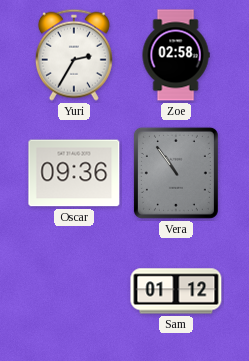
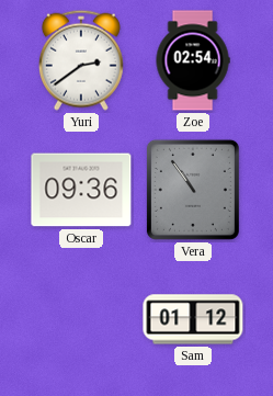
Yuri: 2:35 -> 2:39
Zoe: 02:58 -> 02:54
